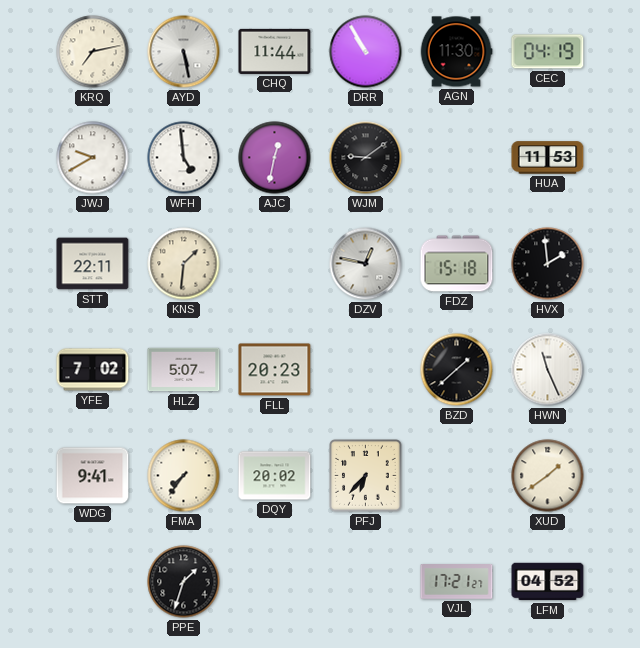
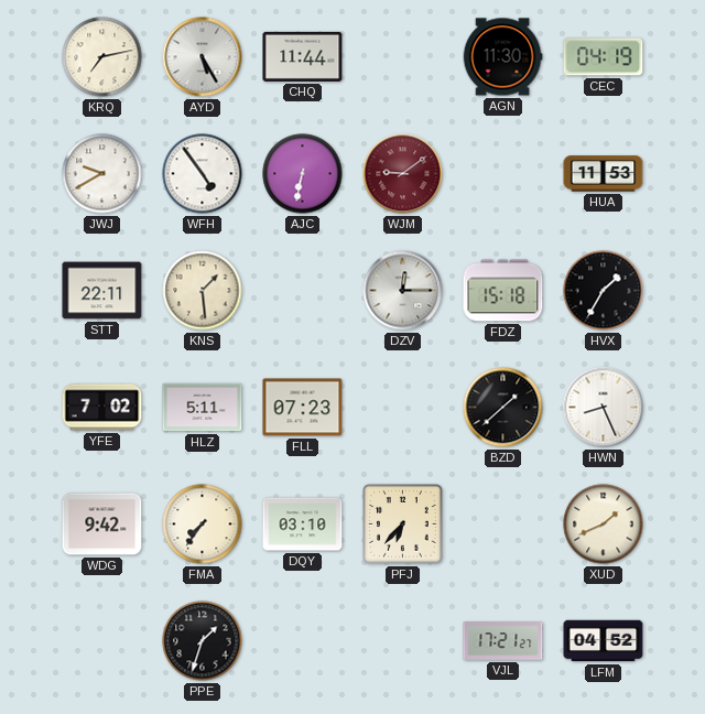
AYD: 5:28 -> 5:25
DRR: 10:55 -> none
WFH: 4:59 -> 4:54
AJC: 12:32 -> 6:32
WJM dial: black -> burgundy
KNS: 1:31 -> 1:29
DZV: 12:47 -> 12:15
HVX: 1:59 -> 1:35
HLZ: 5:07 -> 5:11
FLL: 20:23 -> 07:23
HWN: 11:26 -> 8:26
WDG: 9:41 -> 9:42
DQY: 20:02 -> 03:10
XUD: 1:39 -> 1:41
